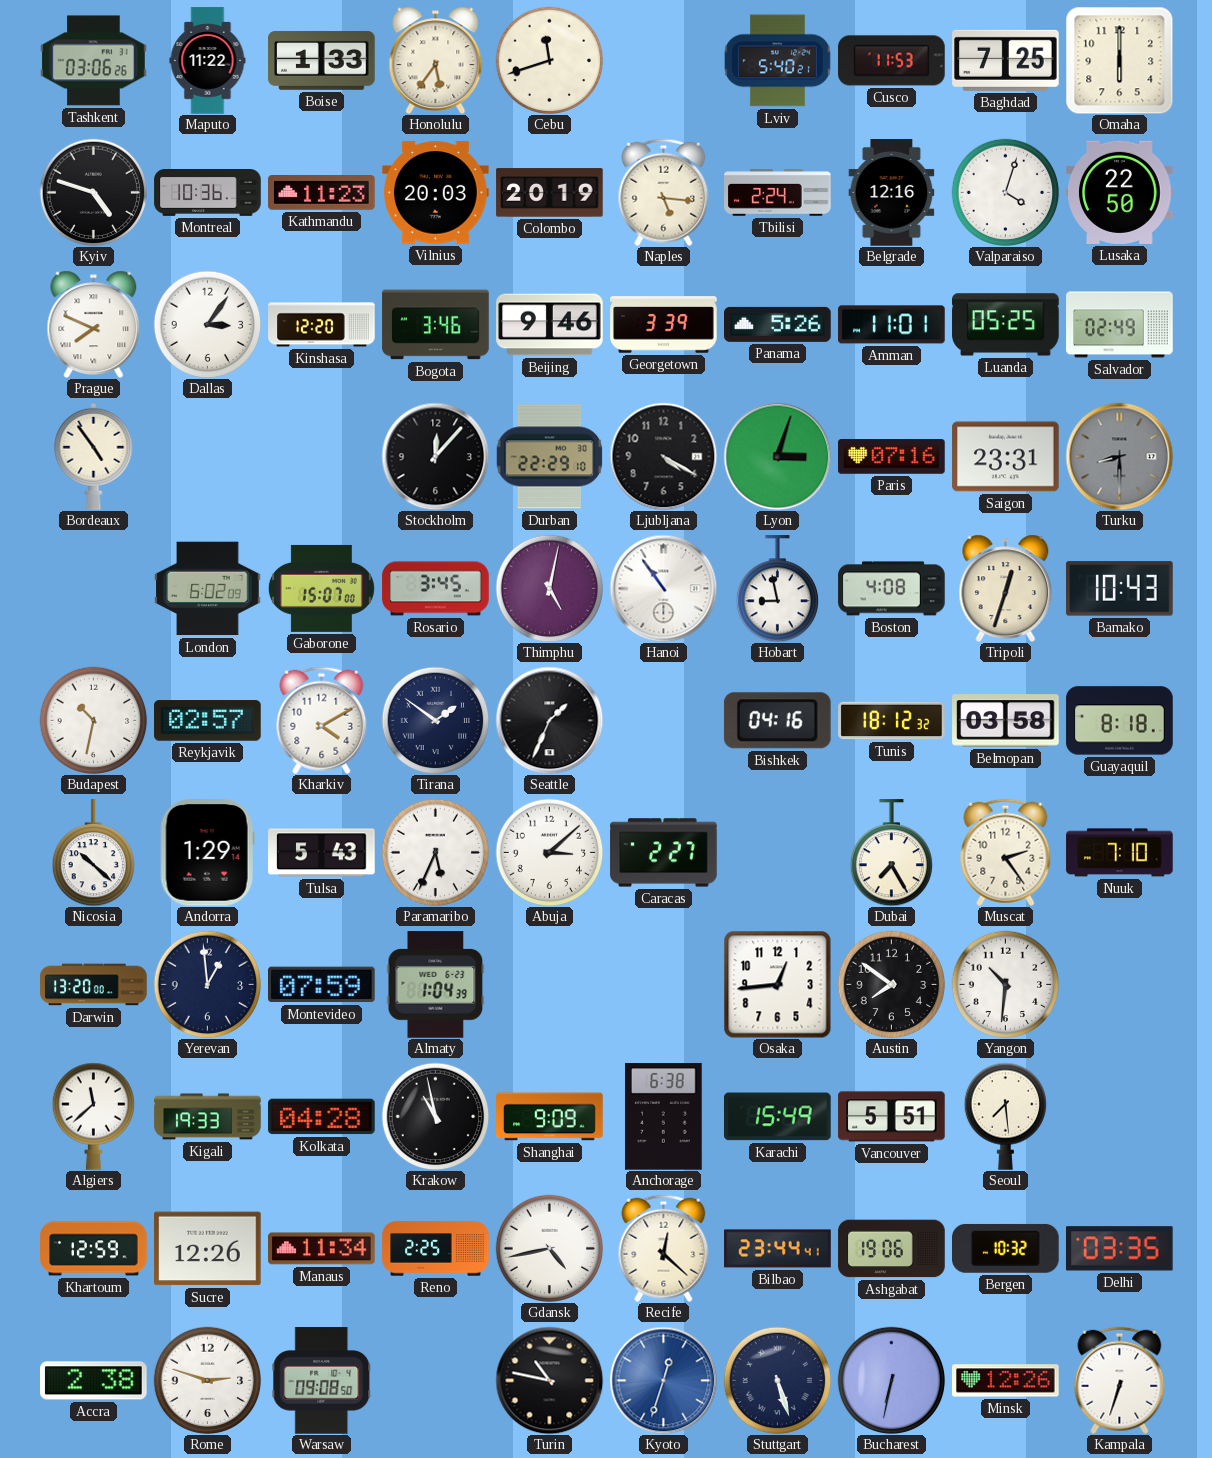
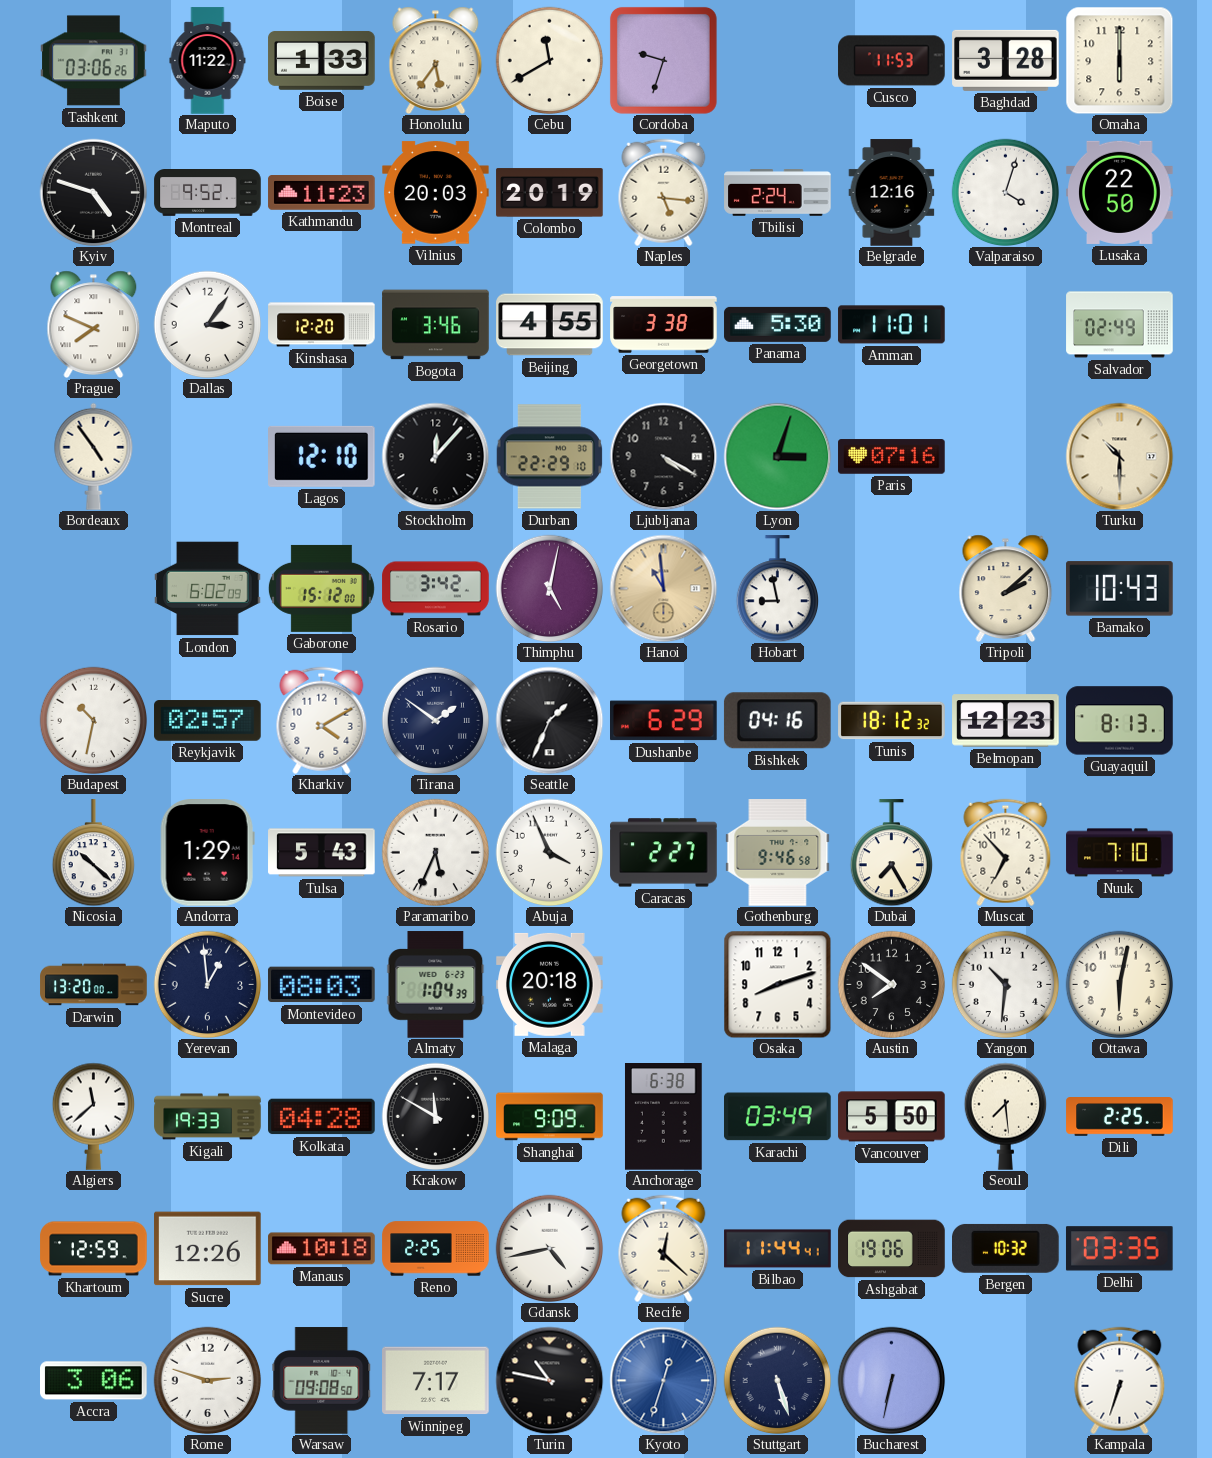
Cebu: 11:42 -> 11:40
Cordoba: none -> 9:33
Lviv: 5:40 -> none
Baghdad: 7:25 -> 3:28
Montreal: 10:36 -> 9:52
Beijing: 9:46 -> 4:55
Georgetown: 3:39 -> 3:38
Panama: 5:26 -> 5:30
Luanda: 05:25 -> none
Lagos: none -> 12:10
Saigon: 23:31 -> none
Turku: 8:30 -> 10:30
Turku dial: grey -> cream
Gaborone: 15:07 -> 15:12
Rosario: 3:45 -> 3:42
Hanoi: 10:54 -> 10:59
Hanoi dial: white -> champagne
Boston: 4:08 -> none
Tripoli: 12:33 -> 2:08
Dushanbe: none -> 6:29
Belmopan: 03:58 -> 12:23
Guayaquil: 8:18 -> 8:13
Abuja: 3:08 -> 3:56
Gothenburg: none -> 9:46
Muscat: 2:24 -> 6:53
Montevideo: 07:59 -> 08:03
Malaga: none -> 20:18
Osaka: 12:44 -> 8:12
Ottawa: none -> 6:02
Krakow: 10:58 -> 11:50
Karachi: 15:49 -> 03:49
Vancouver: 5:51 -> 5:50
Dili: none -> 2:25
Manaus: 11:34 -> 10:18
Bilbao: 23:44 -> 11:44
Accra: 2:38 -> 3:06
Winnipeg: none -> 7:17
Minsk: 12:26 -> none
